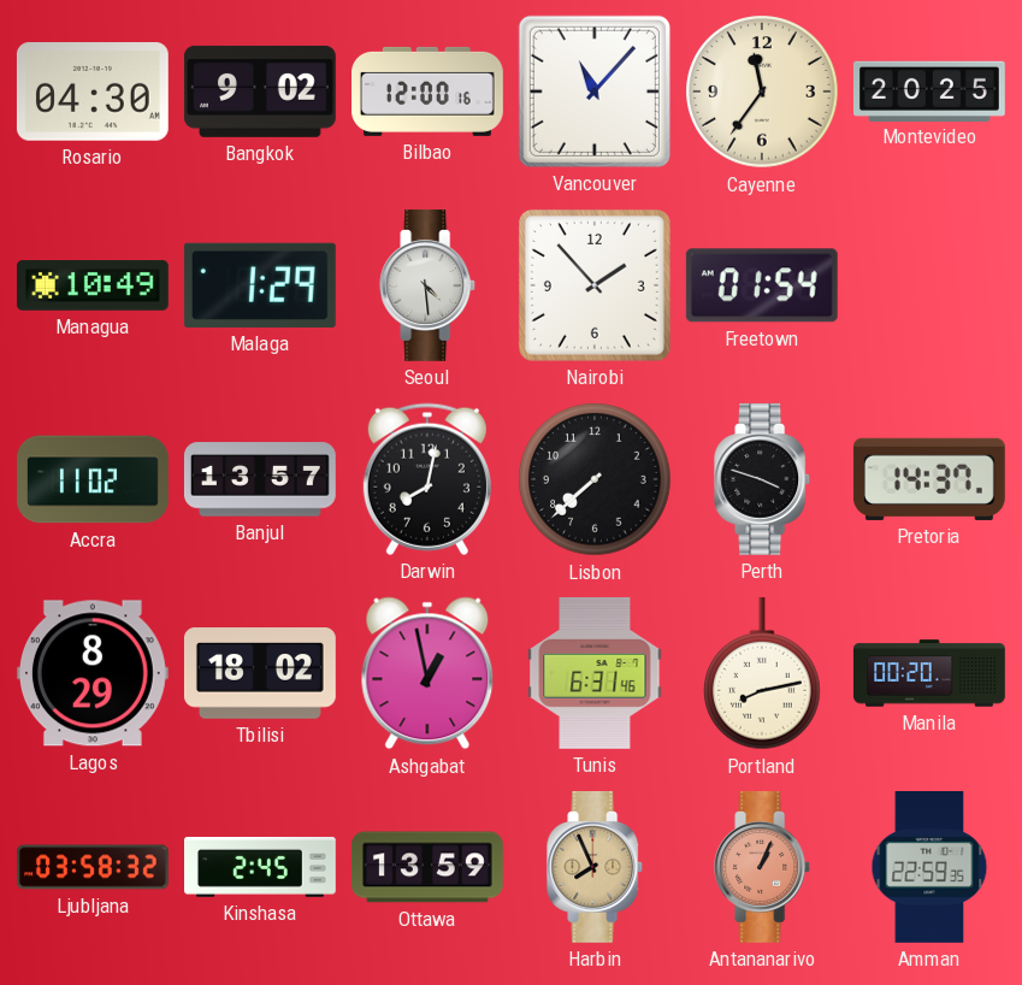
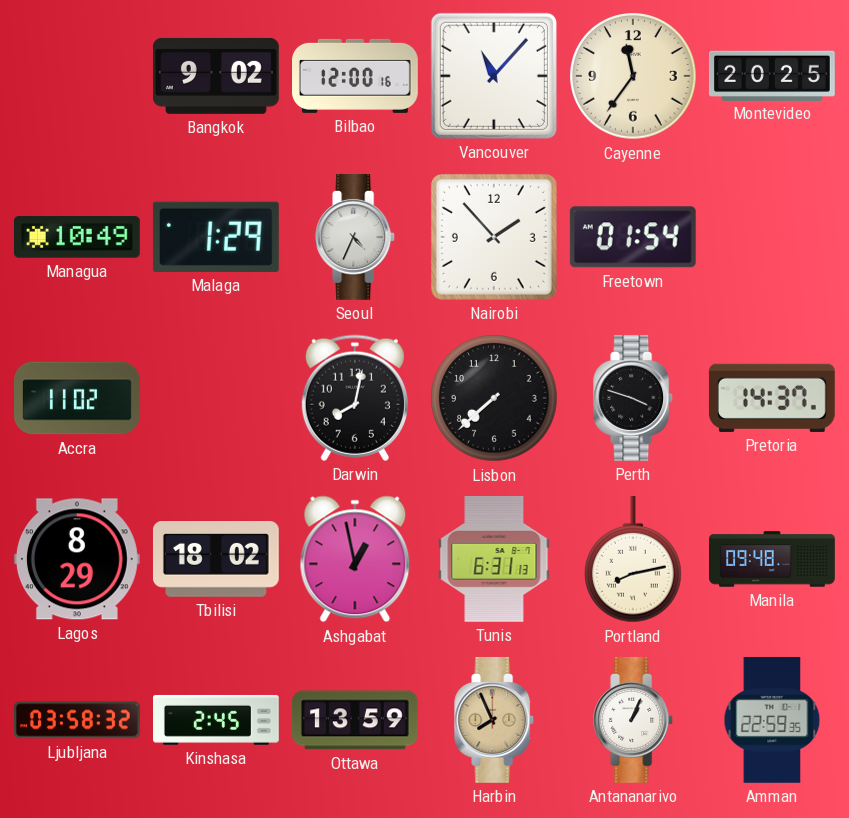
Rosario: 04:30 -> none
Seoul: 4:29 -> 4:34
Banjul: 13:57 -> none
Tunis: 6:31:46 -> 6:31:13
Manila: 00:20 -> 09:48
Antananarivo dial: salmon -> white
